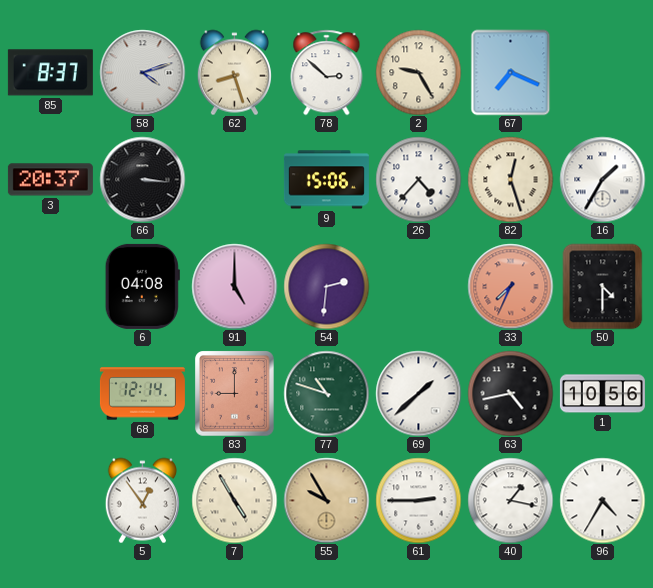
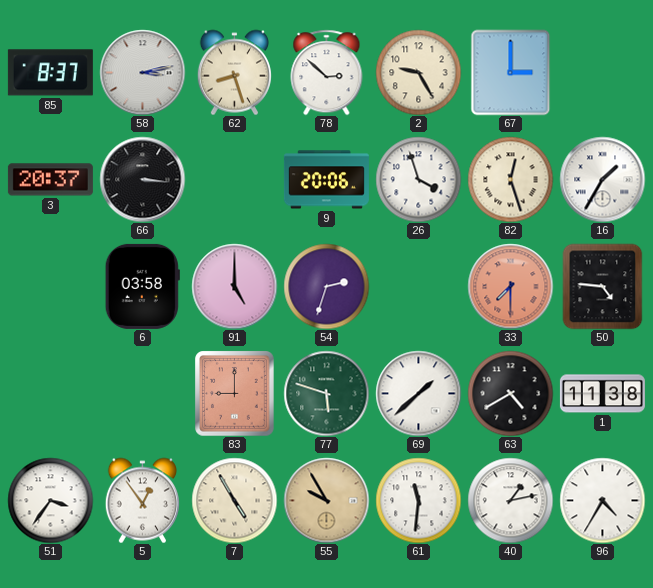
58: 4:12 -> 3:13
67: 7:19 -> 3:00
9: 15:06 -> 20:06
26: 4:37 -> 3:57
6: 04:08 -> 03:58
54: 2:31 -> 2:33
33: 7:34 -> 7:30
50: 4:30 -> 4:46
68: 12:14 -> none
77: 10:48 -> 5:48
63: 4:43 -> 4:40
1: 10:56 -> 11:38
51: none -> 3:36
61: 2:45 -> 11:31
40: 1:17 -> 1:13
